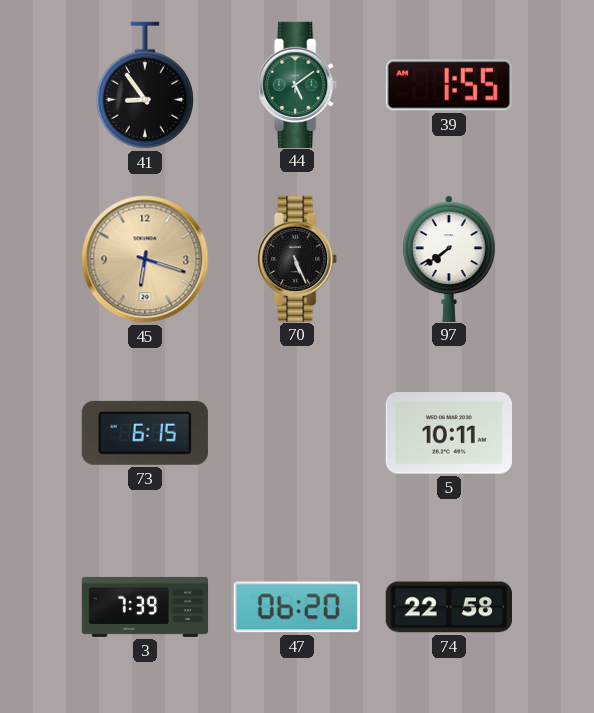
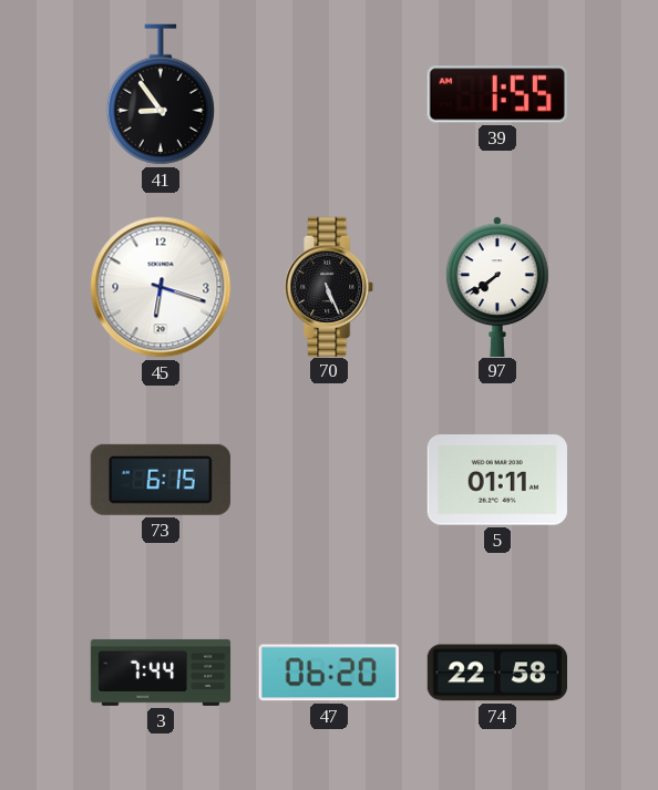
44: 5:09 -> none
45 dial: champagne -> white
5: 10:11 -> 01:11
3: 7:39 -> 7:44
